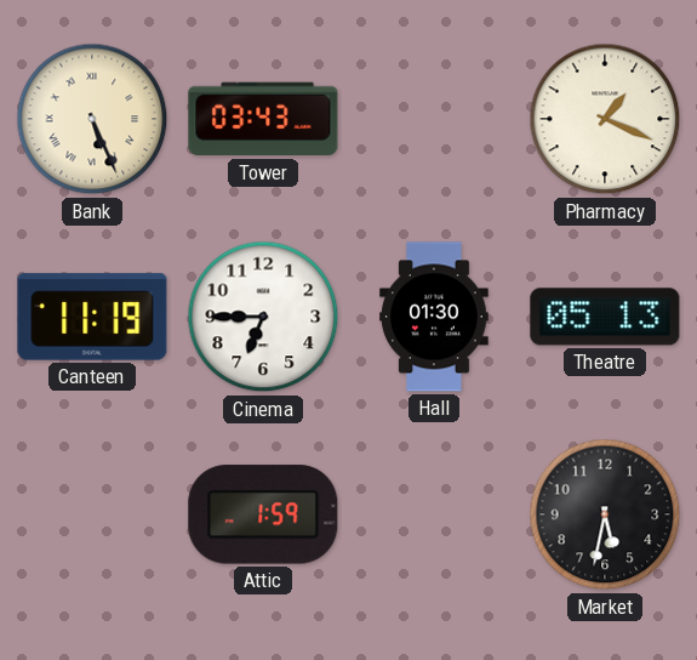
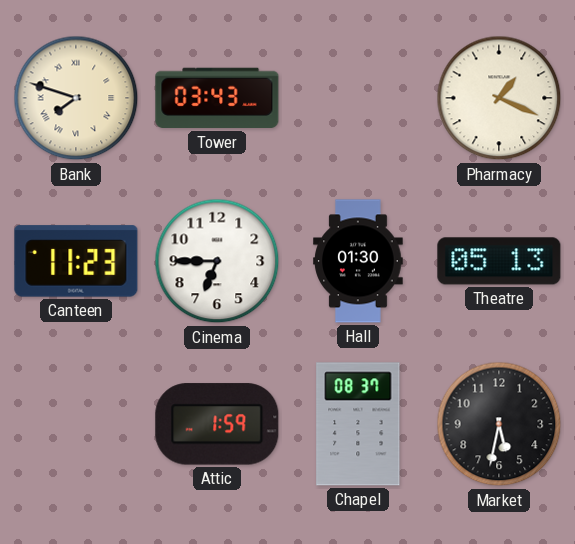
Bank: 5:26 -> 7:48
Canteen: 11:19 -> 11:23
Chapel: none -> 08:37
